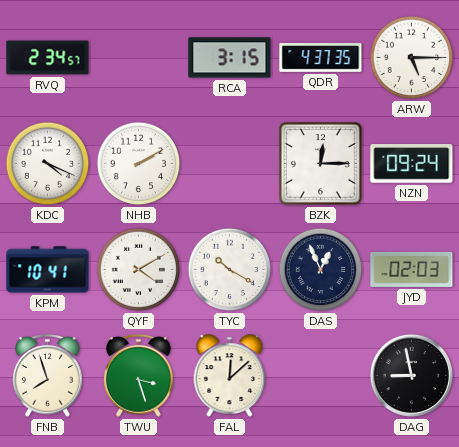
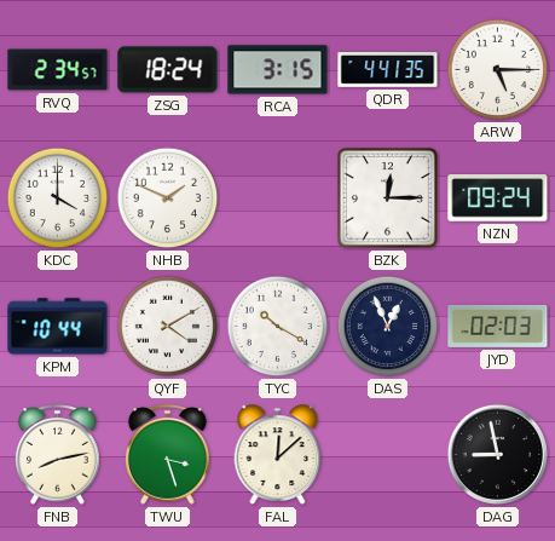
ZSG: none -> 18:24
QDR: 4:37 -> 4:41
KDC: 4:19 -> 4:00
NHB: 2:10 -> 1:49
KPM: 10:41 -> 10:44
FNB: 7:57 -> 8:13
